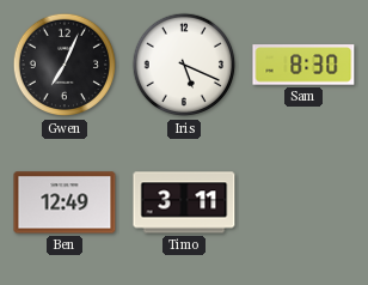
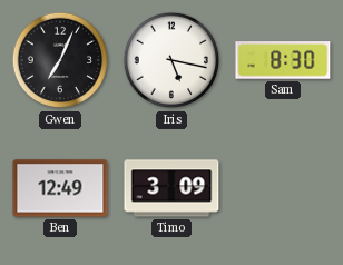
Iris: 5:19 -> 5:17
Timo: 3:11 -> 3:09
